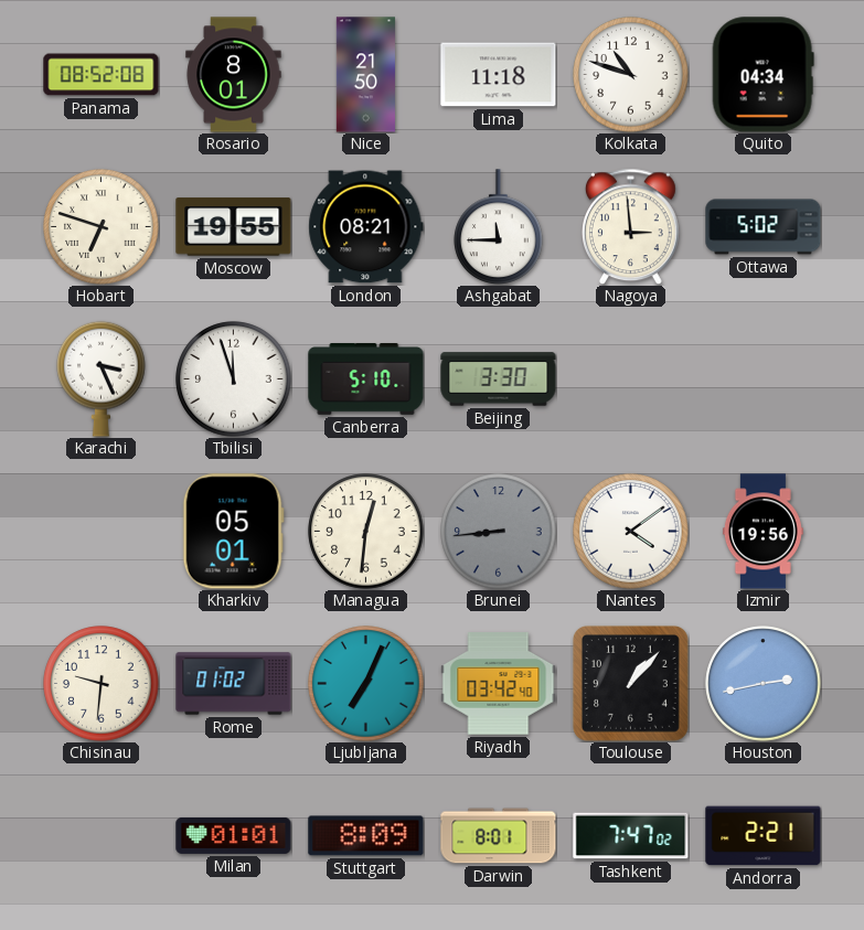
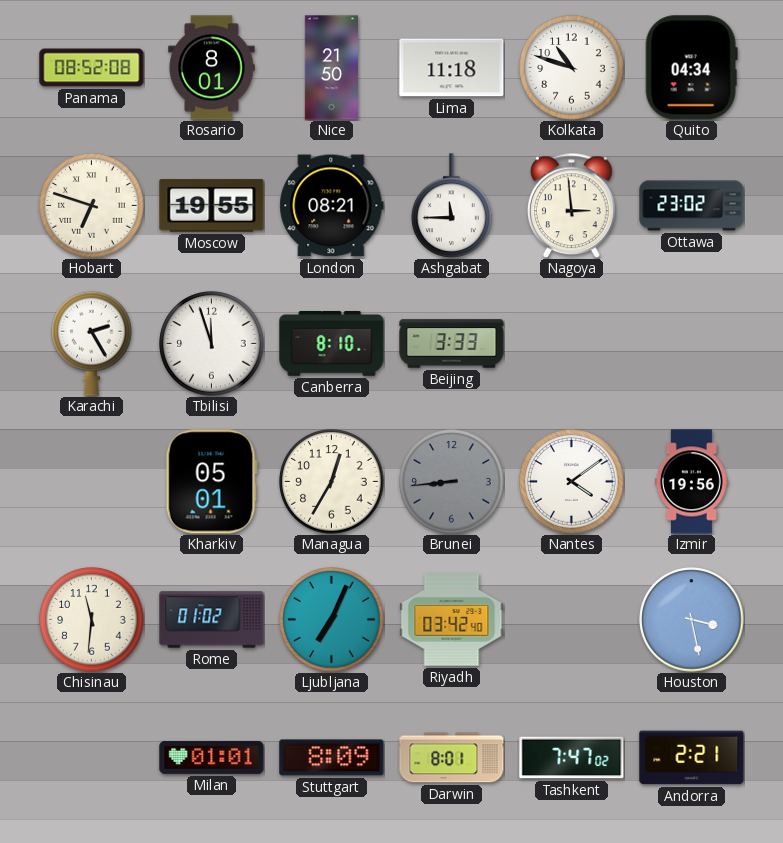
Ottawa: 5:02 -> 23:02
Karachi: 3:26 -> 2:25
Canberra: 5:10 -> 8:10
Beijing: 3:30 -> 3:33
Managua: 12:31 -> 12:35
Chisinau: 9:31 -> 11:31
Toulouse: 1:07 -> none
Houston: 2:43 -> 3:28
